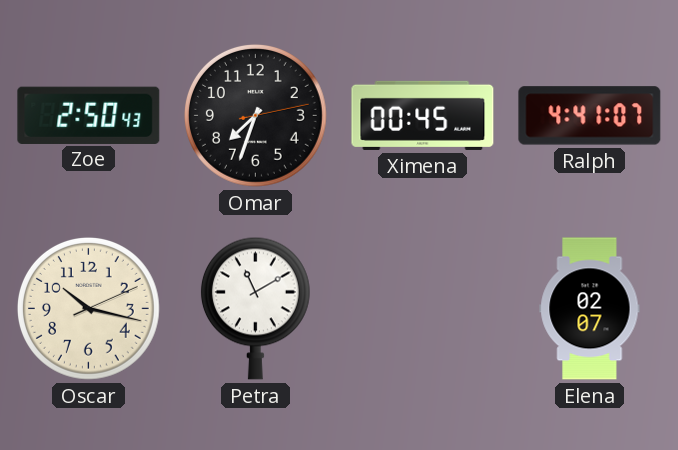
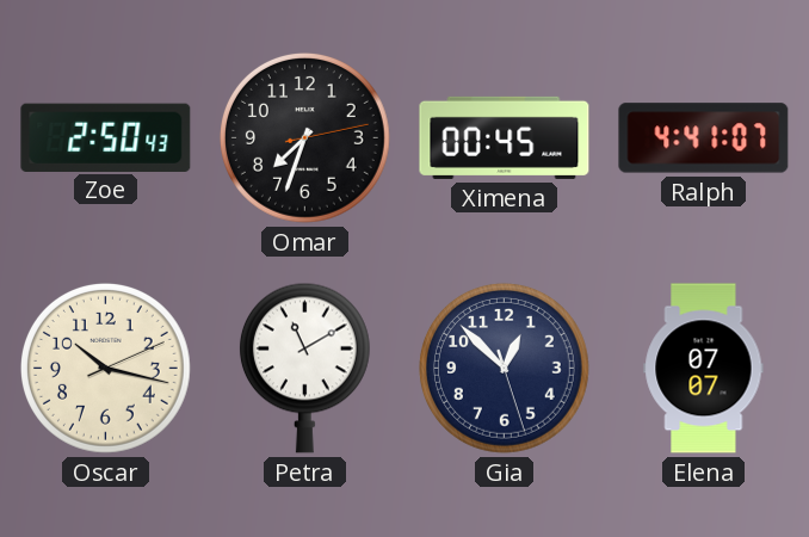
Gia: none -> 12:52
Elena: 02:07 -> 07:07
